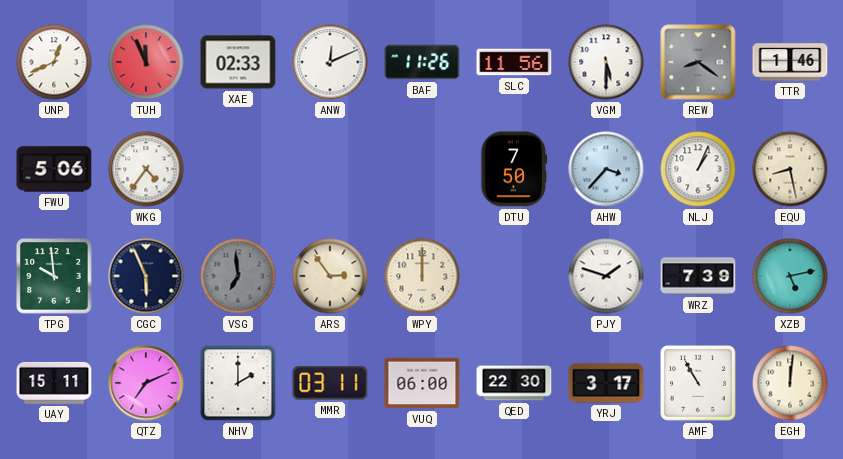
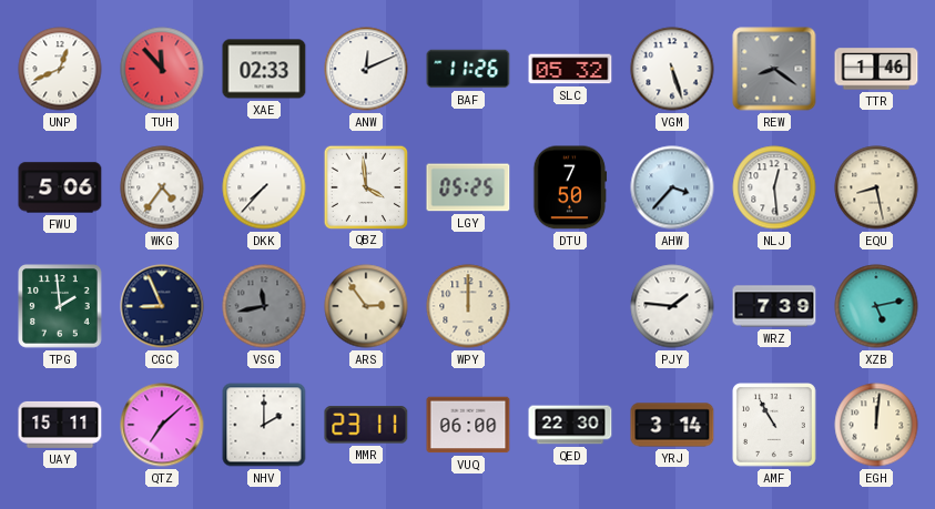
TUH: 11:56 -> 11:53
SLC: 11:56 -> 05:32
VGM: 5:30 -> 5:27
DKK: none -> 7:37
QBZ: none -> 3:59
LGY: none -> 05:25
NLJ: 1:04 -> 12:29
TPG: 9:59 -> 1:59
CGC: 5:56 -> 8:56
VSG: 6:59 -> 11:43
PJY: 1:48 -> 1:46
QTZ: 7:11 -> 7:08
MMR: 03:11 -> 23:11
YRJ: 3:17 -> 3:14
